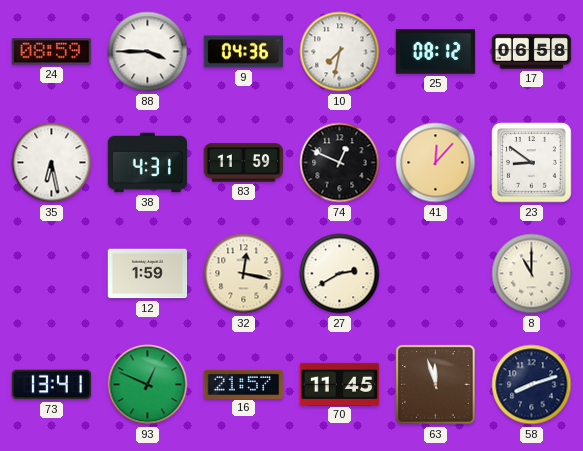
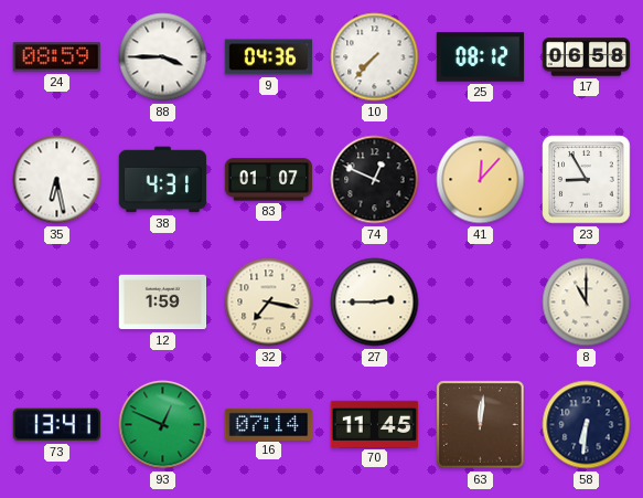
10: 7:32 -> 7:37
83: 11:59 -> 01:07
23: 8:51 -> 8:55
32: 12:17 -> 7:17
27: 2:40 -> 2:45
16: 21:57 -> 07:14
63: 11:57 -> 12:01
58: 8:12 -> 6:31
